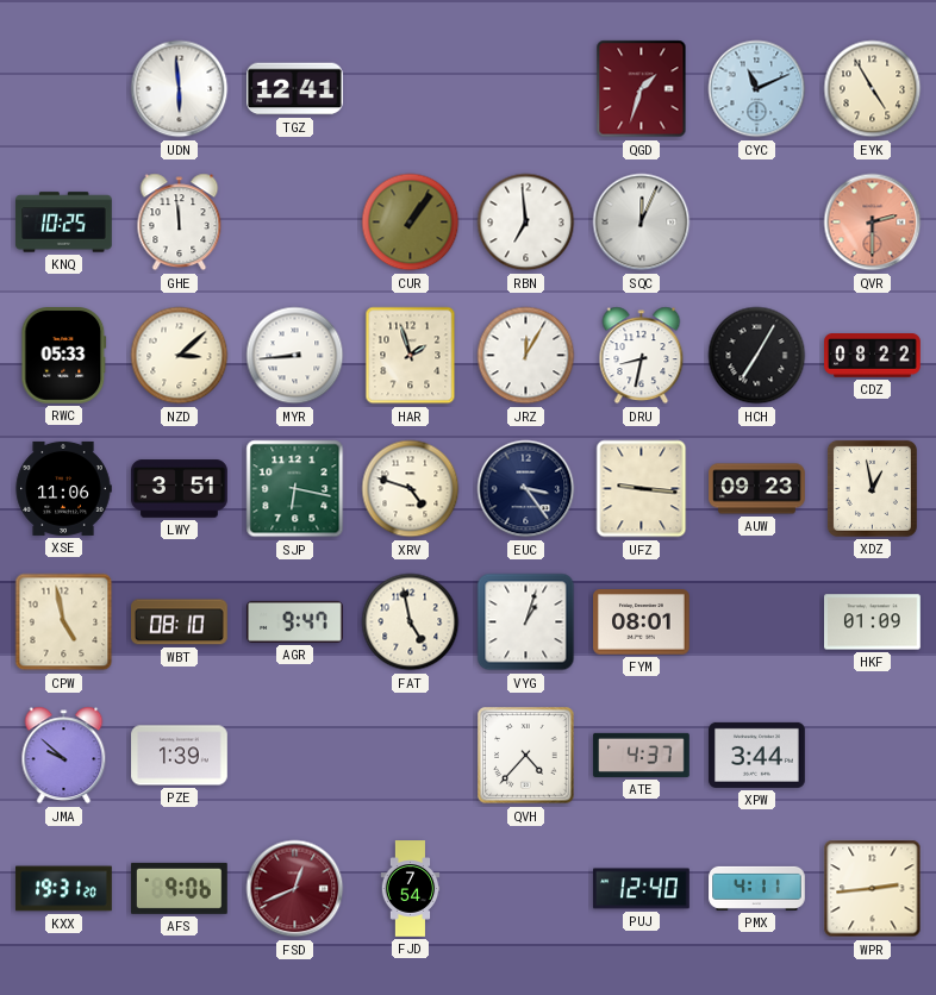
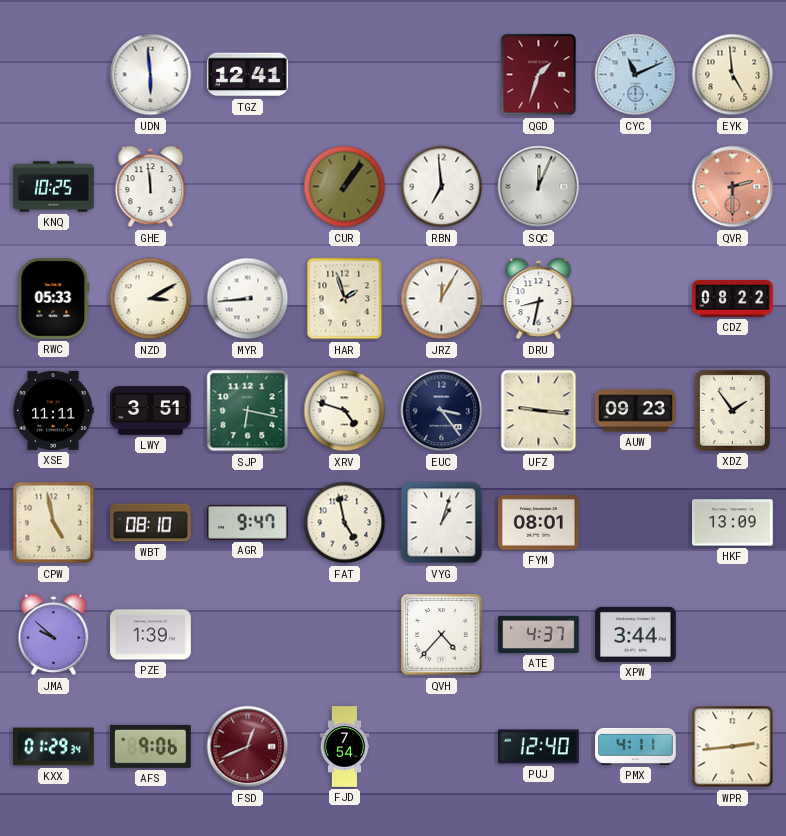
EYK: 4:55 -> 4:59
NZD: 3:08 -> 3:10
HCH: 7:05 -> none
XSE: 11:06 -> 11:11
XDZ: 12:58 -> 1:54
HKF: 01:09 -> 13:09
KXX: 19:31 -> 01:29
